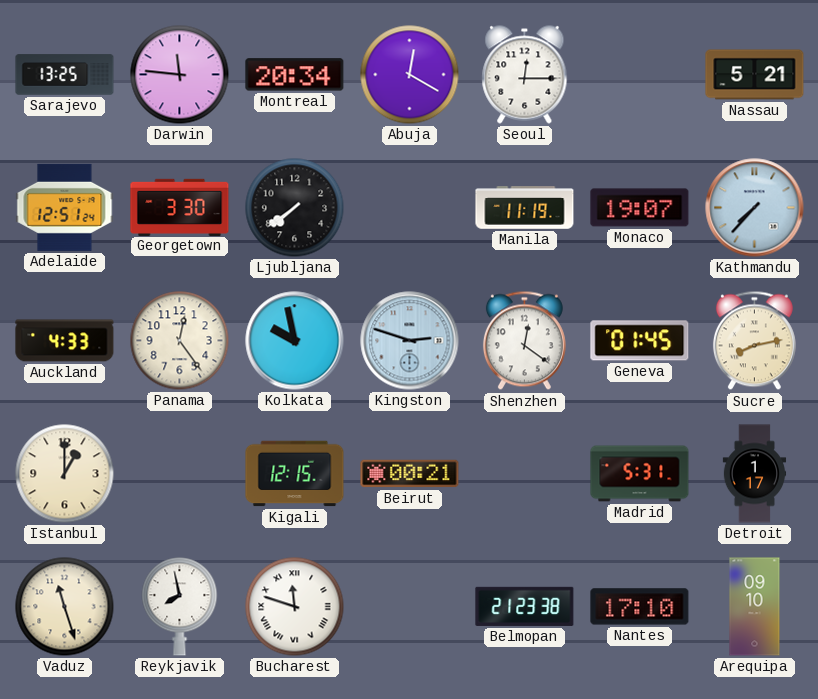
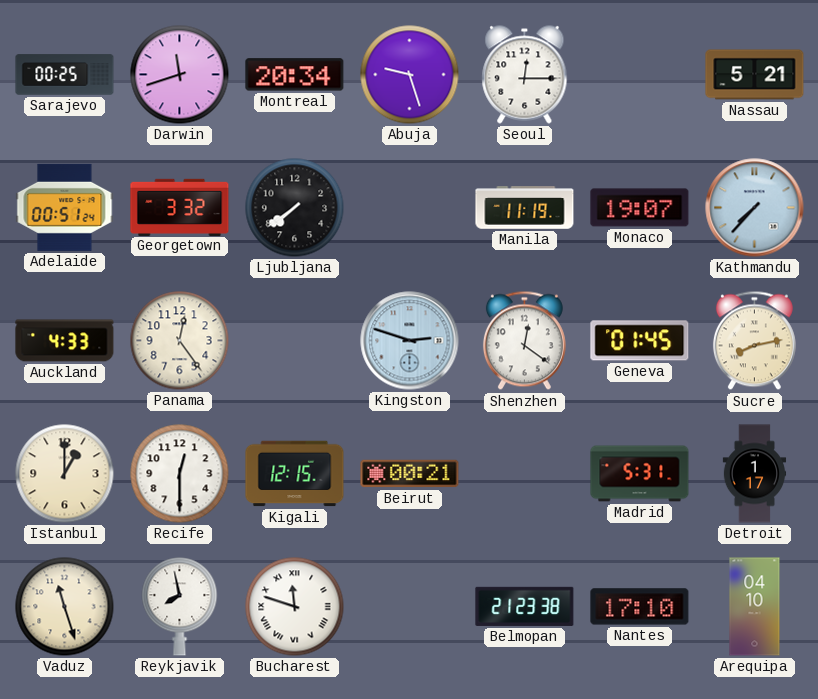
Sarajevo: 13:25 -> 00:25
Darwin: 11:46 -> 11:42
Abuja: 12:20 -> 9:27
Adelaide: 12:51 -> 00:51
Georgetown: 3:30 -> 3:32
Kolkata: 9:58 -> none
Recife: none -> 12:30
Arequipa: 09:10 -> 04:10
